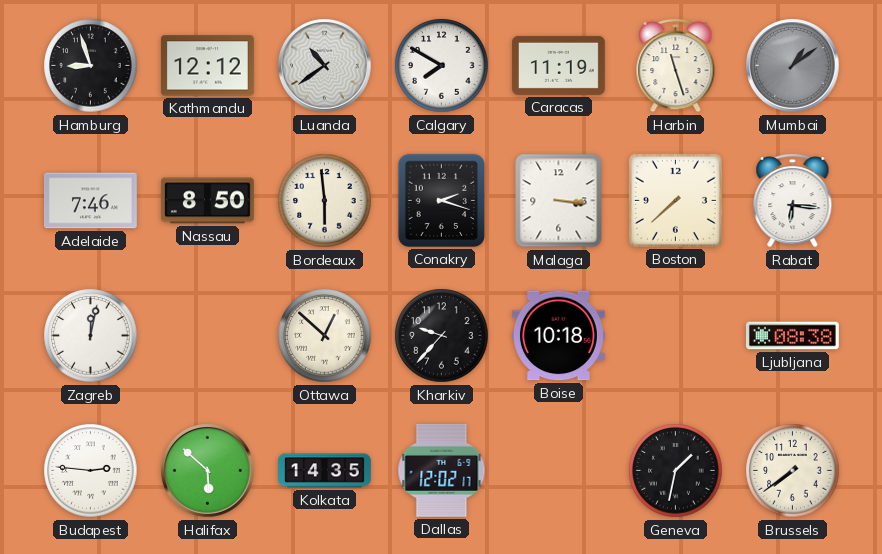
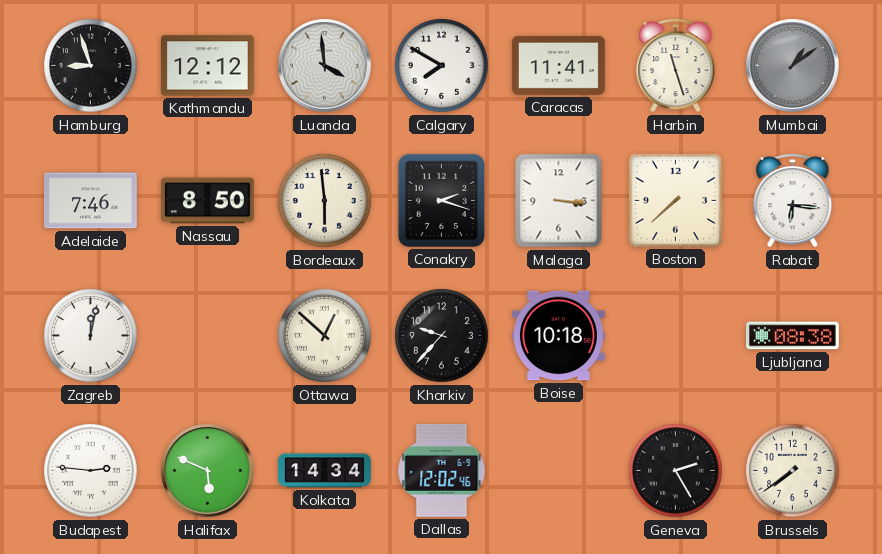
Luanda: 10:39 -> 3:59
Caracas: 11:19 -> 11:41
Halifax: 5:52 -> 5:49
Kolkata: 14:35 -> 14:34
Dallas: 12:02:17 -> 12:02:46
Geneva: 1:32 -> 2:25
